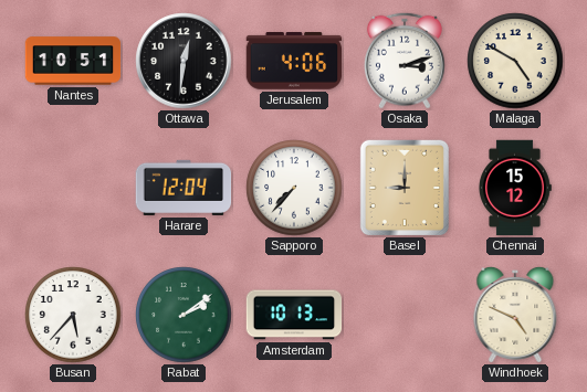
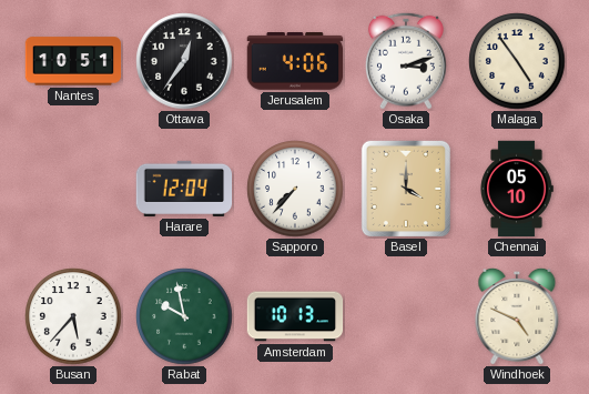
Ottawa: 12:31 -> 12:36
Malaga: 4:50 -> 4:54
Basel: 9:00 -> 4:00
Chennai: 15:12 -> 05:10
Rabat: 2:09 -> 9:58
